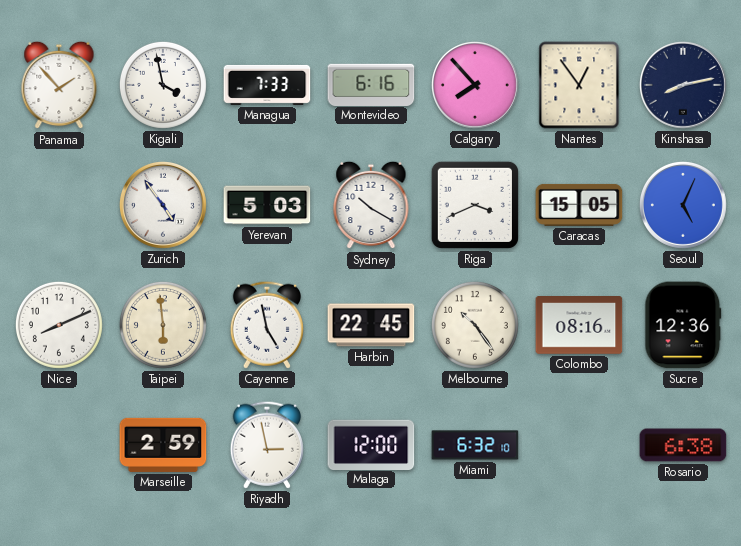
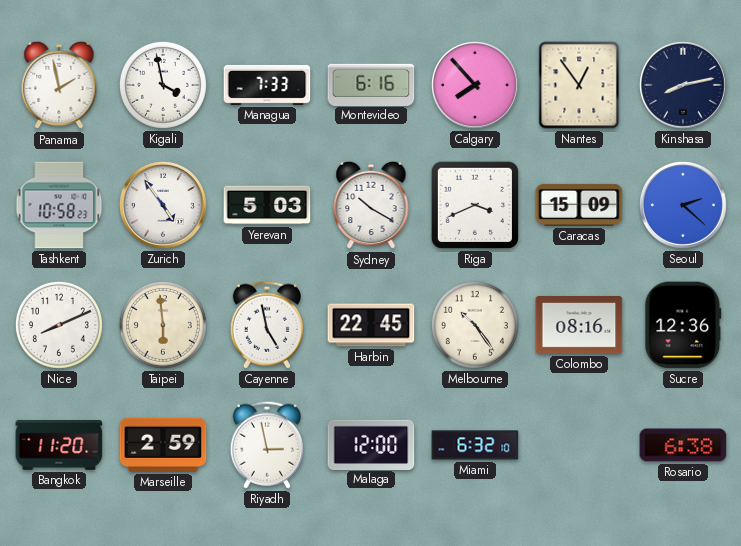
Panama: 1:53 -> 1:58
Tashkent: none -> 10:58
Caracas: 15:05 -> 15:09
Seoul: 5:04 -> 2:22
Bangkok: none -> 11:20
